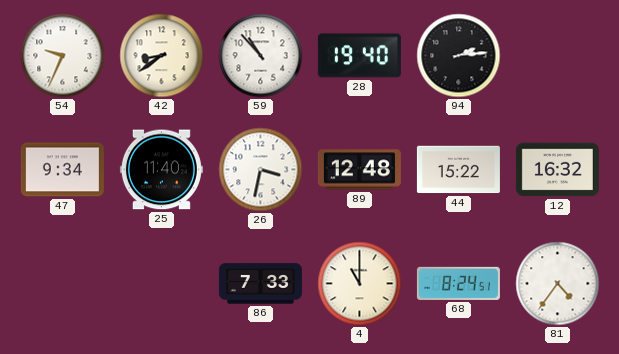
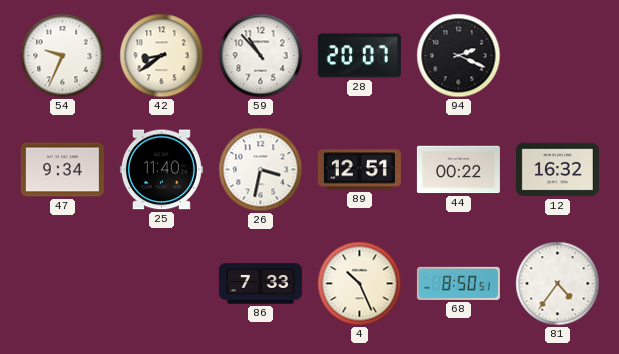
28: 19:40 -> 20:07
94: 2:14 -> 2:19
89: 12:48 -> 12:51
44: 15:22 -> 00:22
4: 11:00 -> 10:26
68: 8:24 -> 8:50
